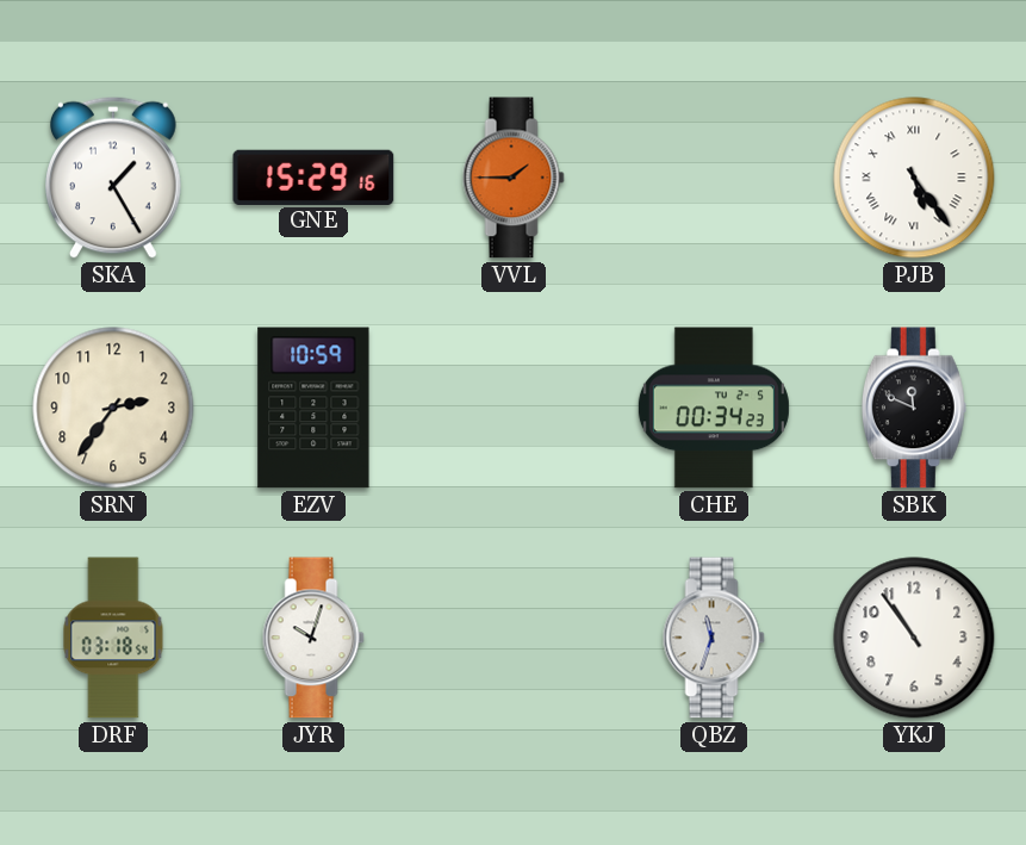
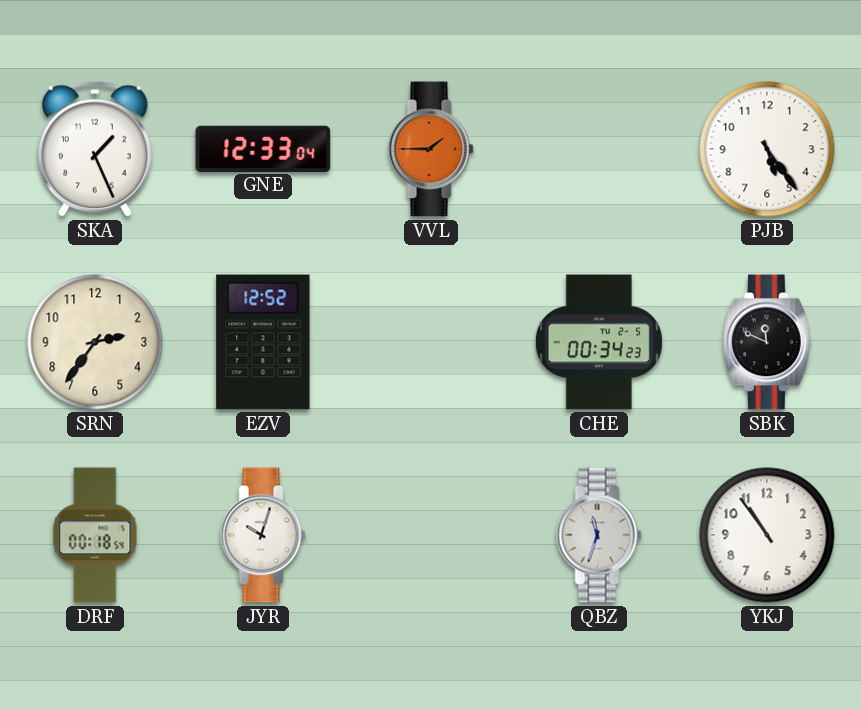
SKA: 1:25 -> 1:26
GNE: 15:29 -> 12:33
PJB numerals: Roman -> Arabic
EZV: 10:59 -> 12:52
DRF: 03:18 -> 00:18
